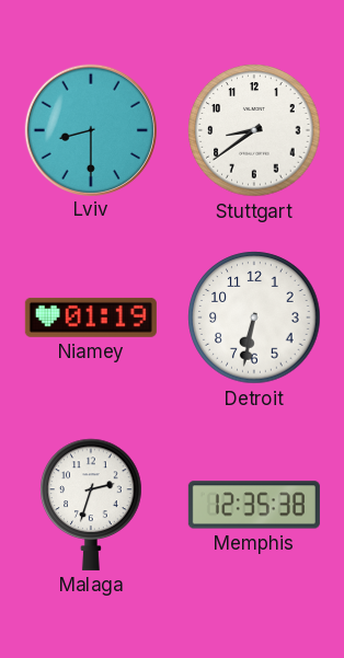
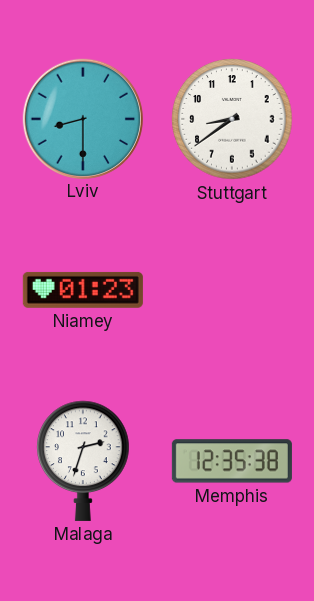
Niamey: 01:19 -> 01:23
Detroit: 6:32 -> none
